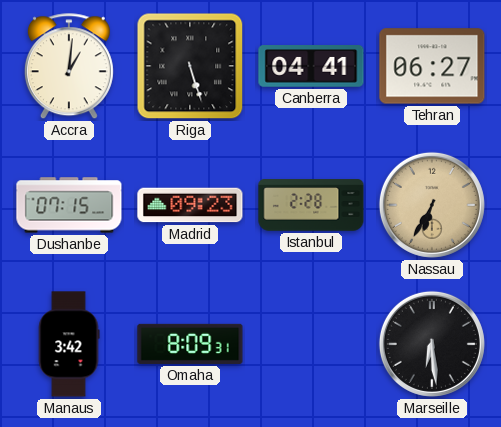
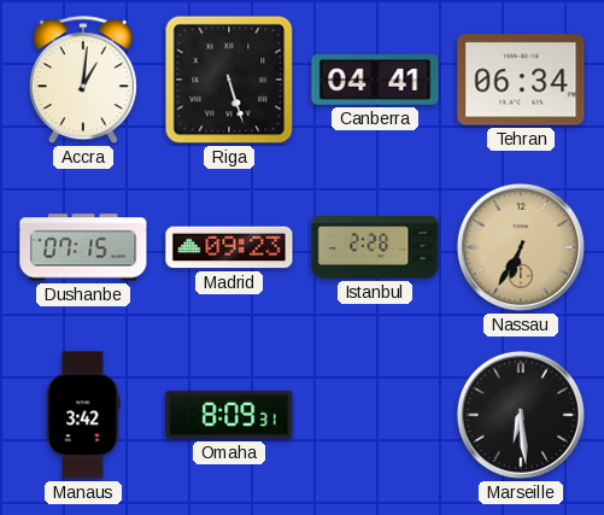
Tehran: 06:27 -> 06:34
